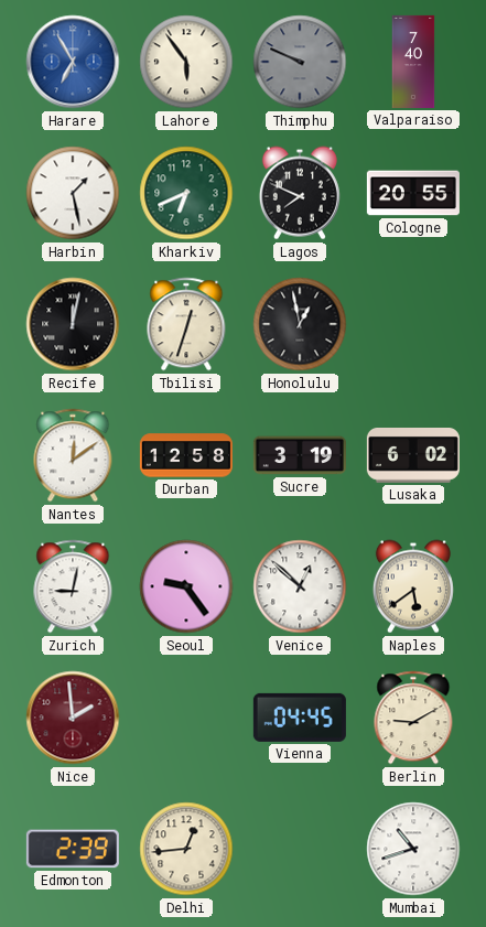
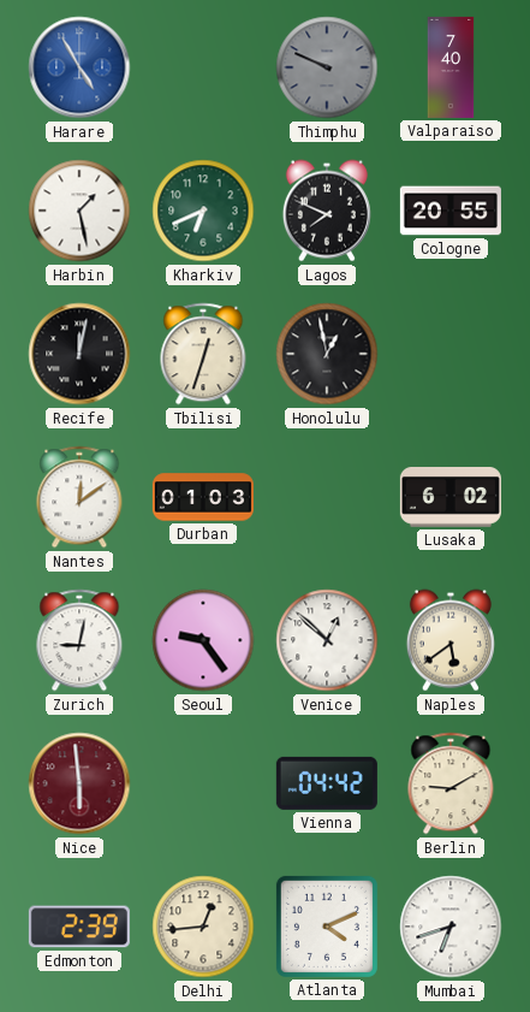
Harare: 6:55 -> 4:55
Lahore: 5:54 -> none
Durban: 12:58 -> 01:03
Sucre: 3:19 -> none
Nice: 1:59 -> 5:59
Vienna: 04:45 -> 04:42
Atlanta: none -> 4:11
Mumbai: 10:42 -> 6:42
